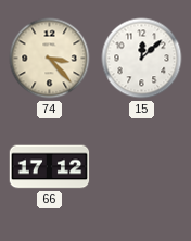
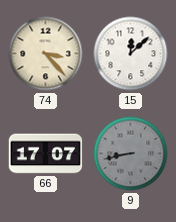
66: 17:12 -> 17:07
9: none -> 8:43
